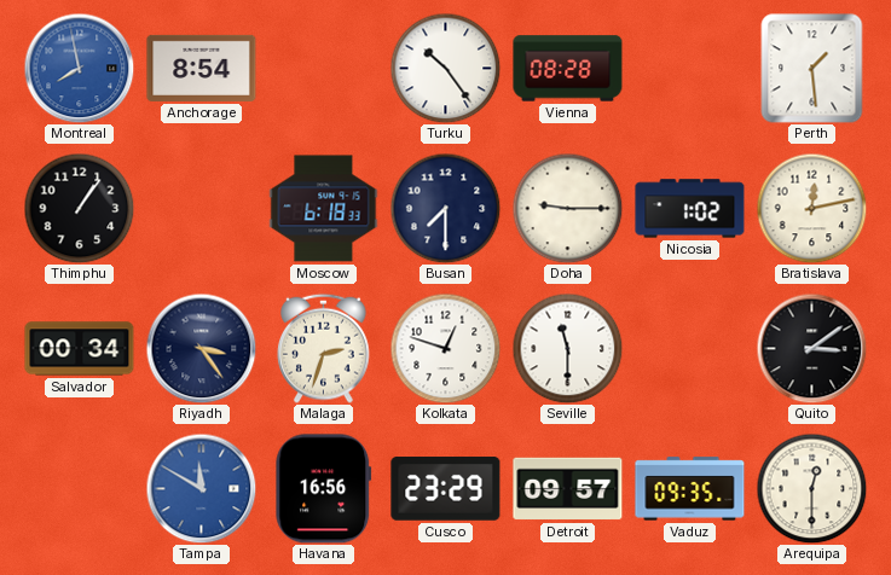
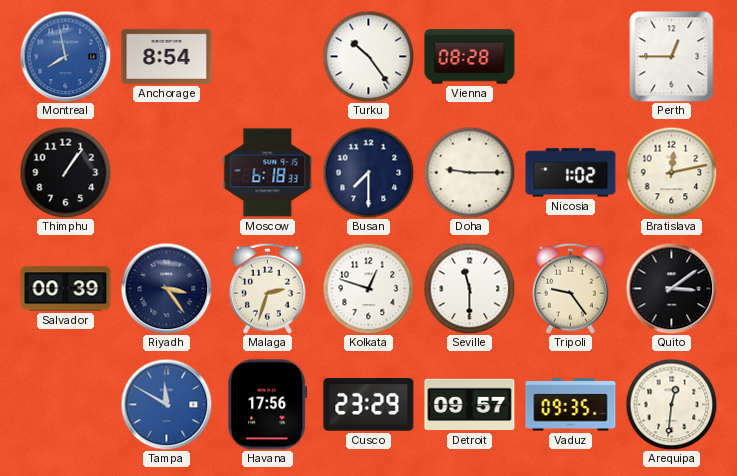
Perth: 1:29 -> 12:45
Salvador: 00:34 -> 00:39
Tripoli: none -> 9:24
Havana: 16:56 -> 17:56
Arequipa: 12:30 -> 12:31
